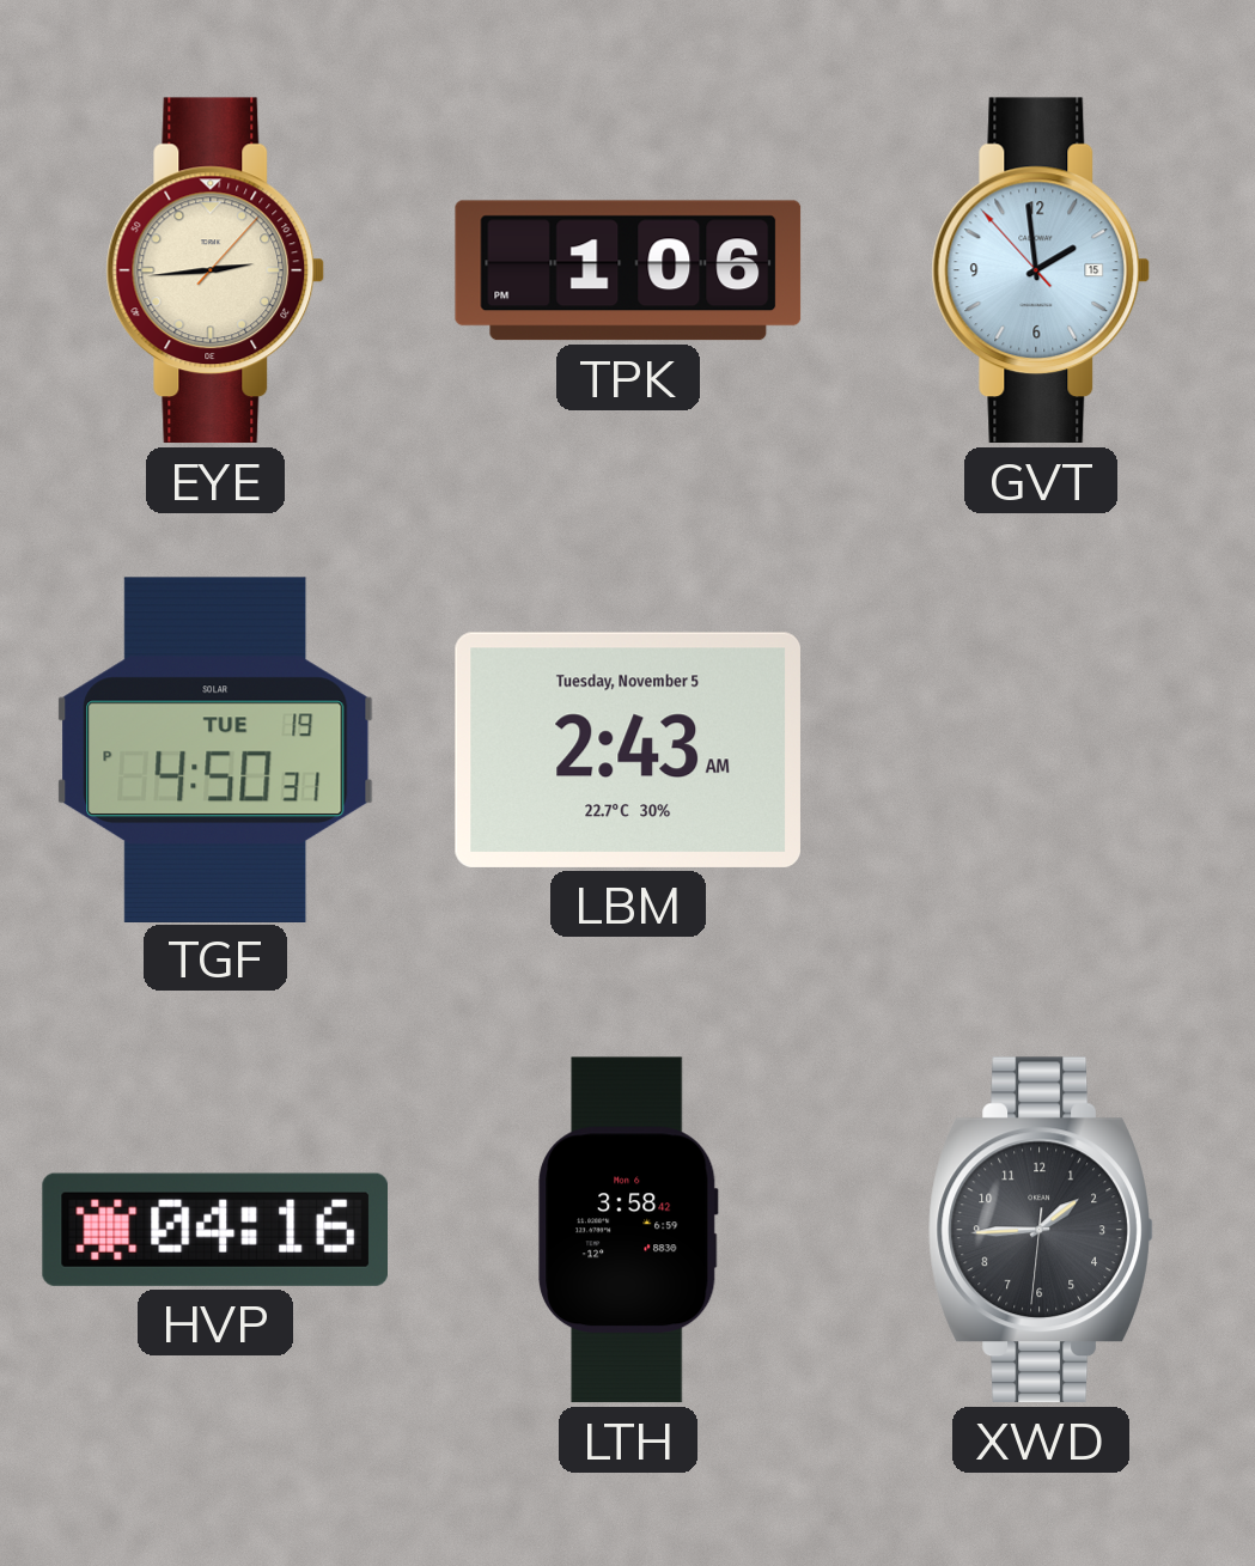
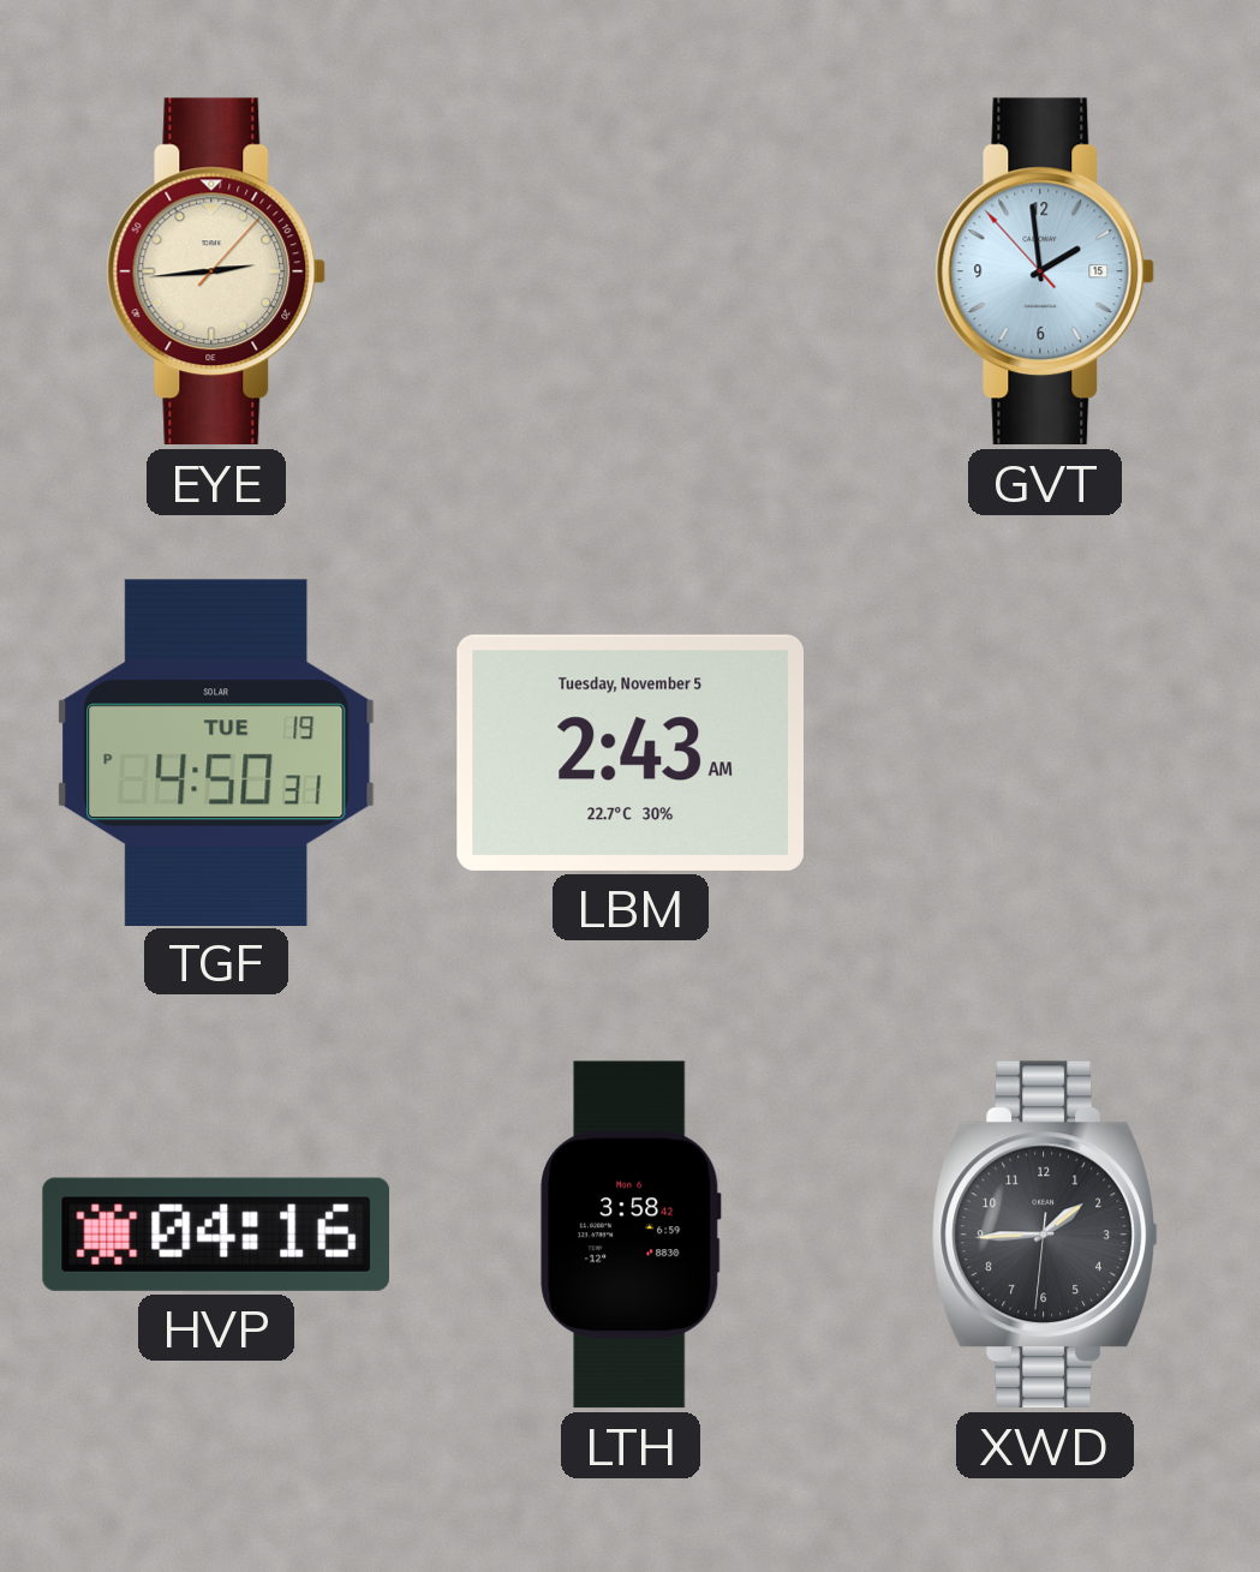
TPK: 1:06 -> none
